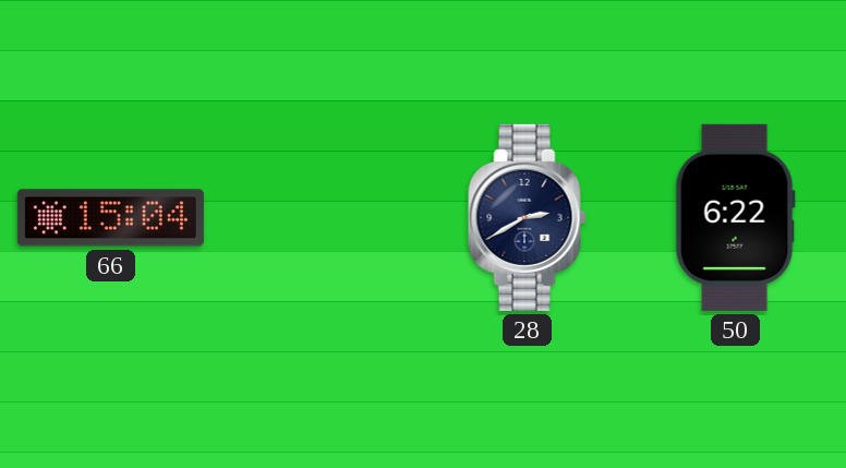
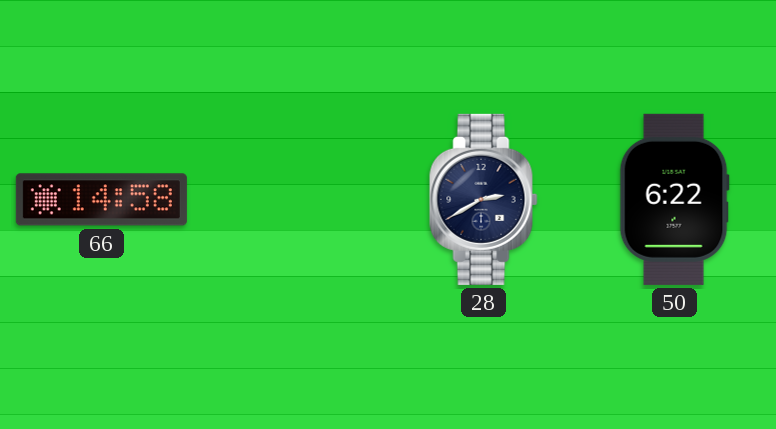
66: 15:04 -> 14:58
